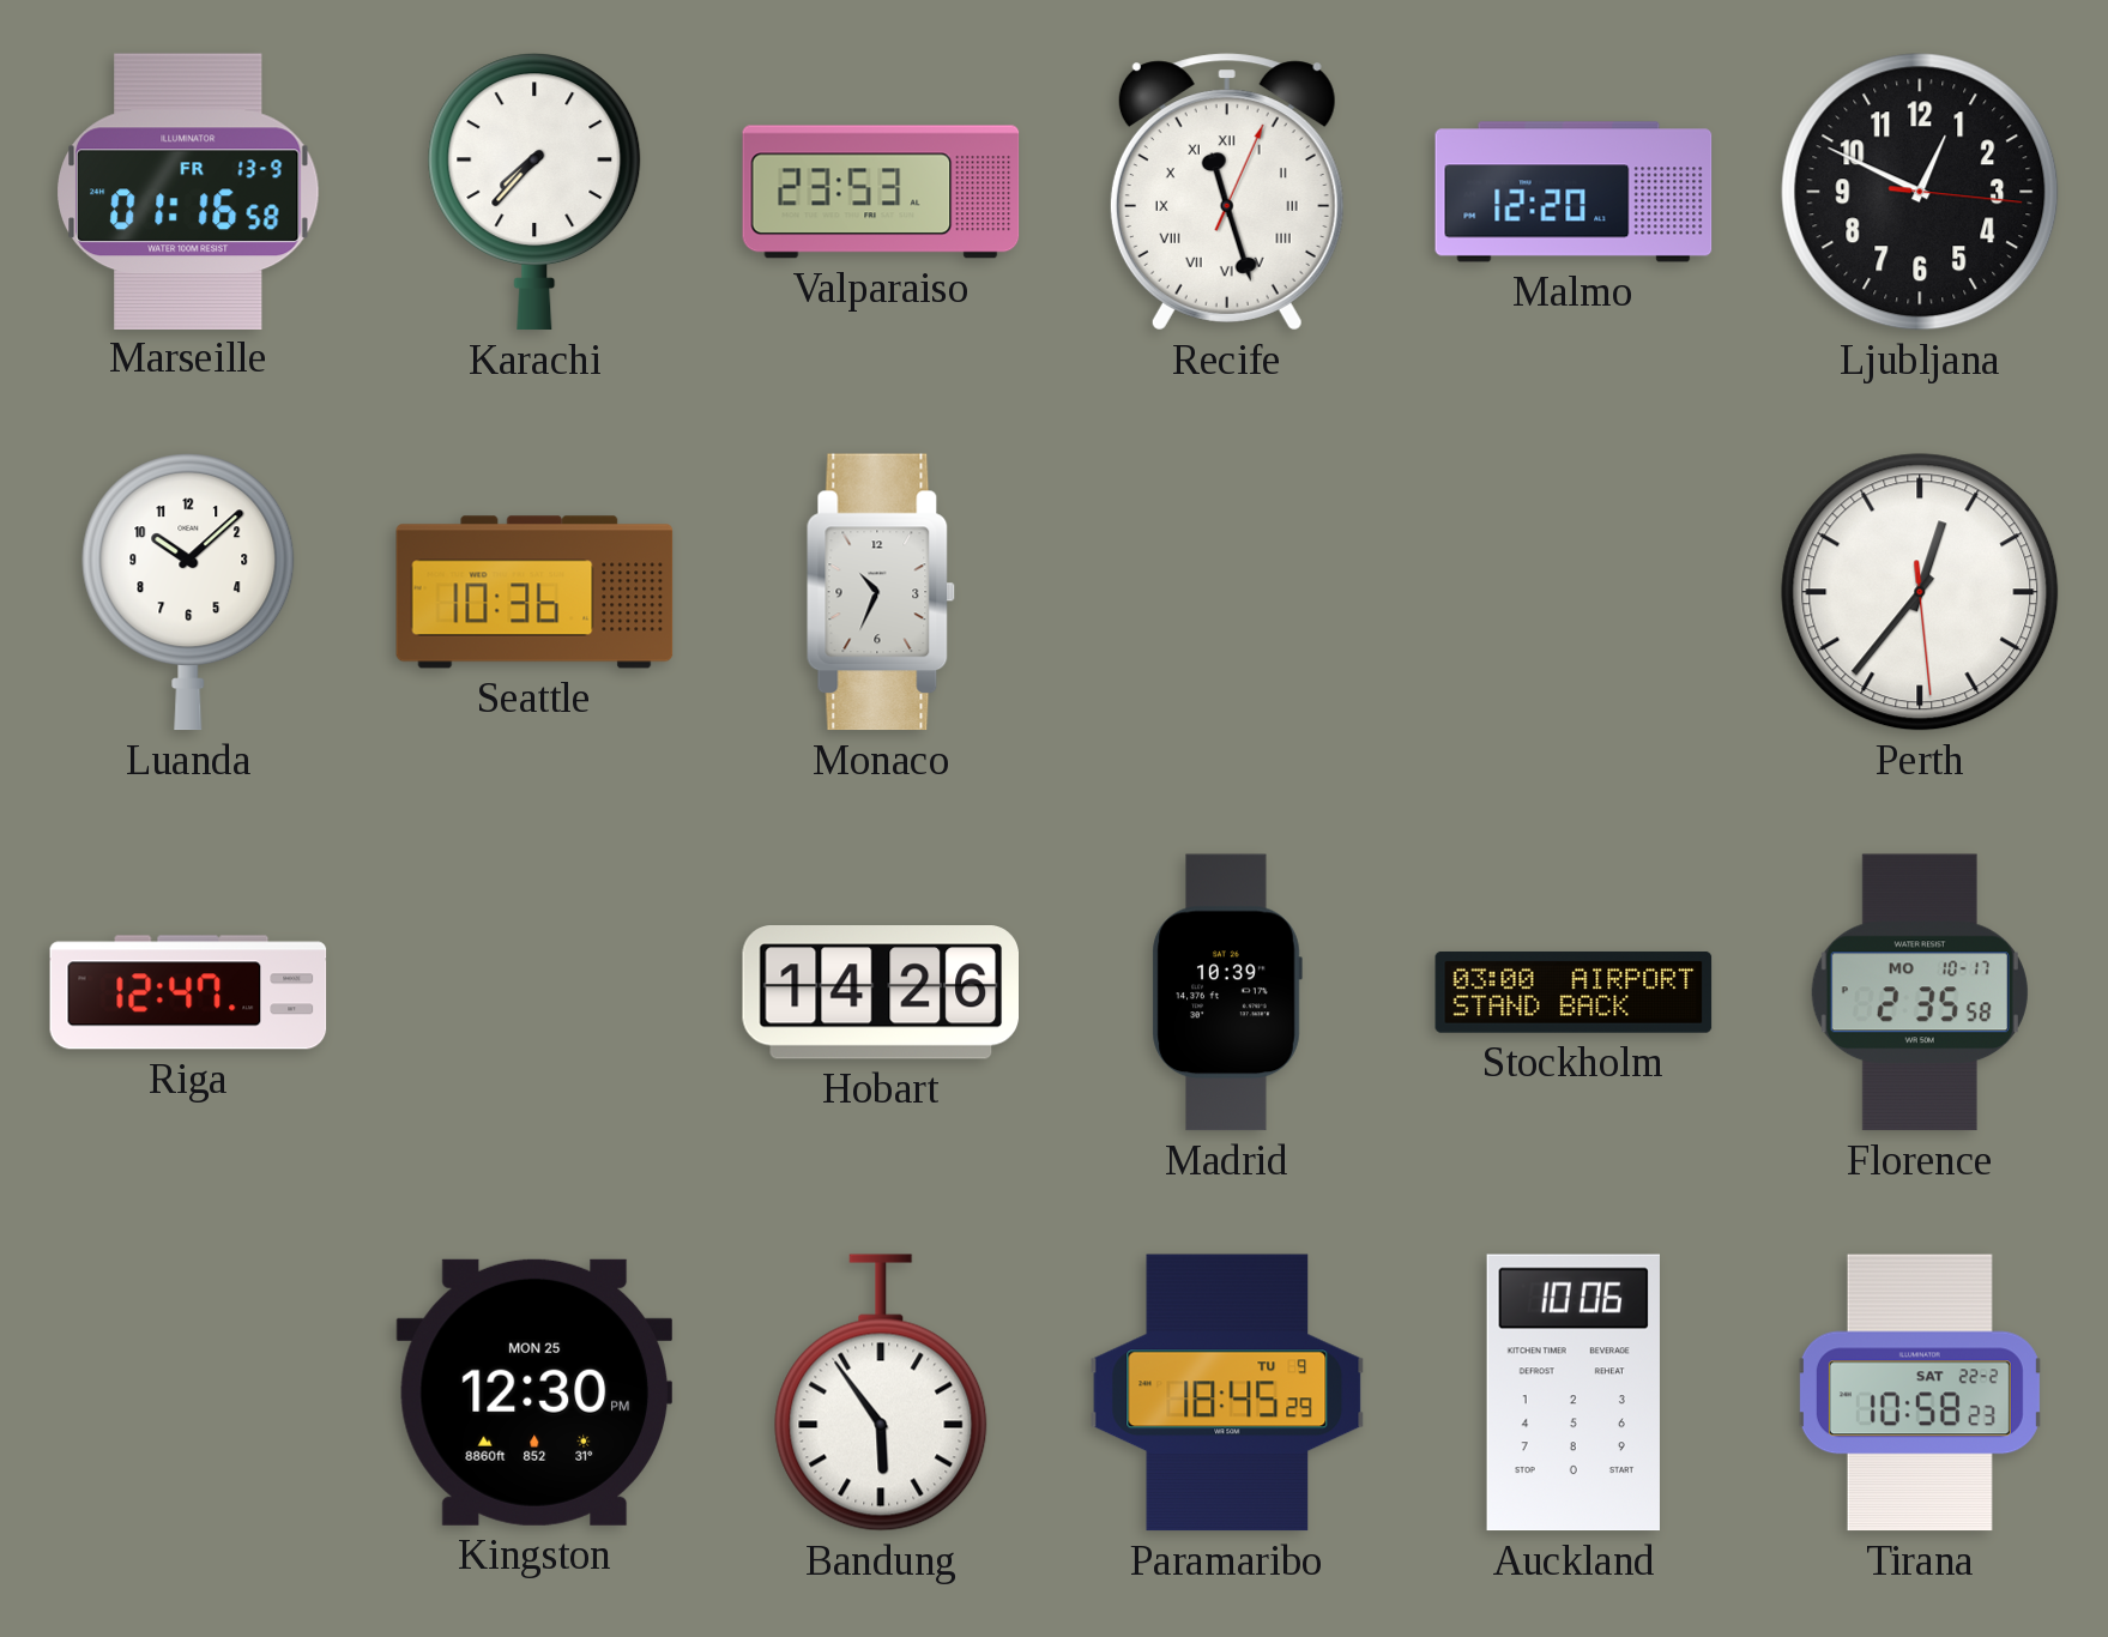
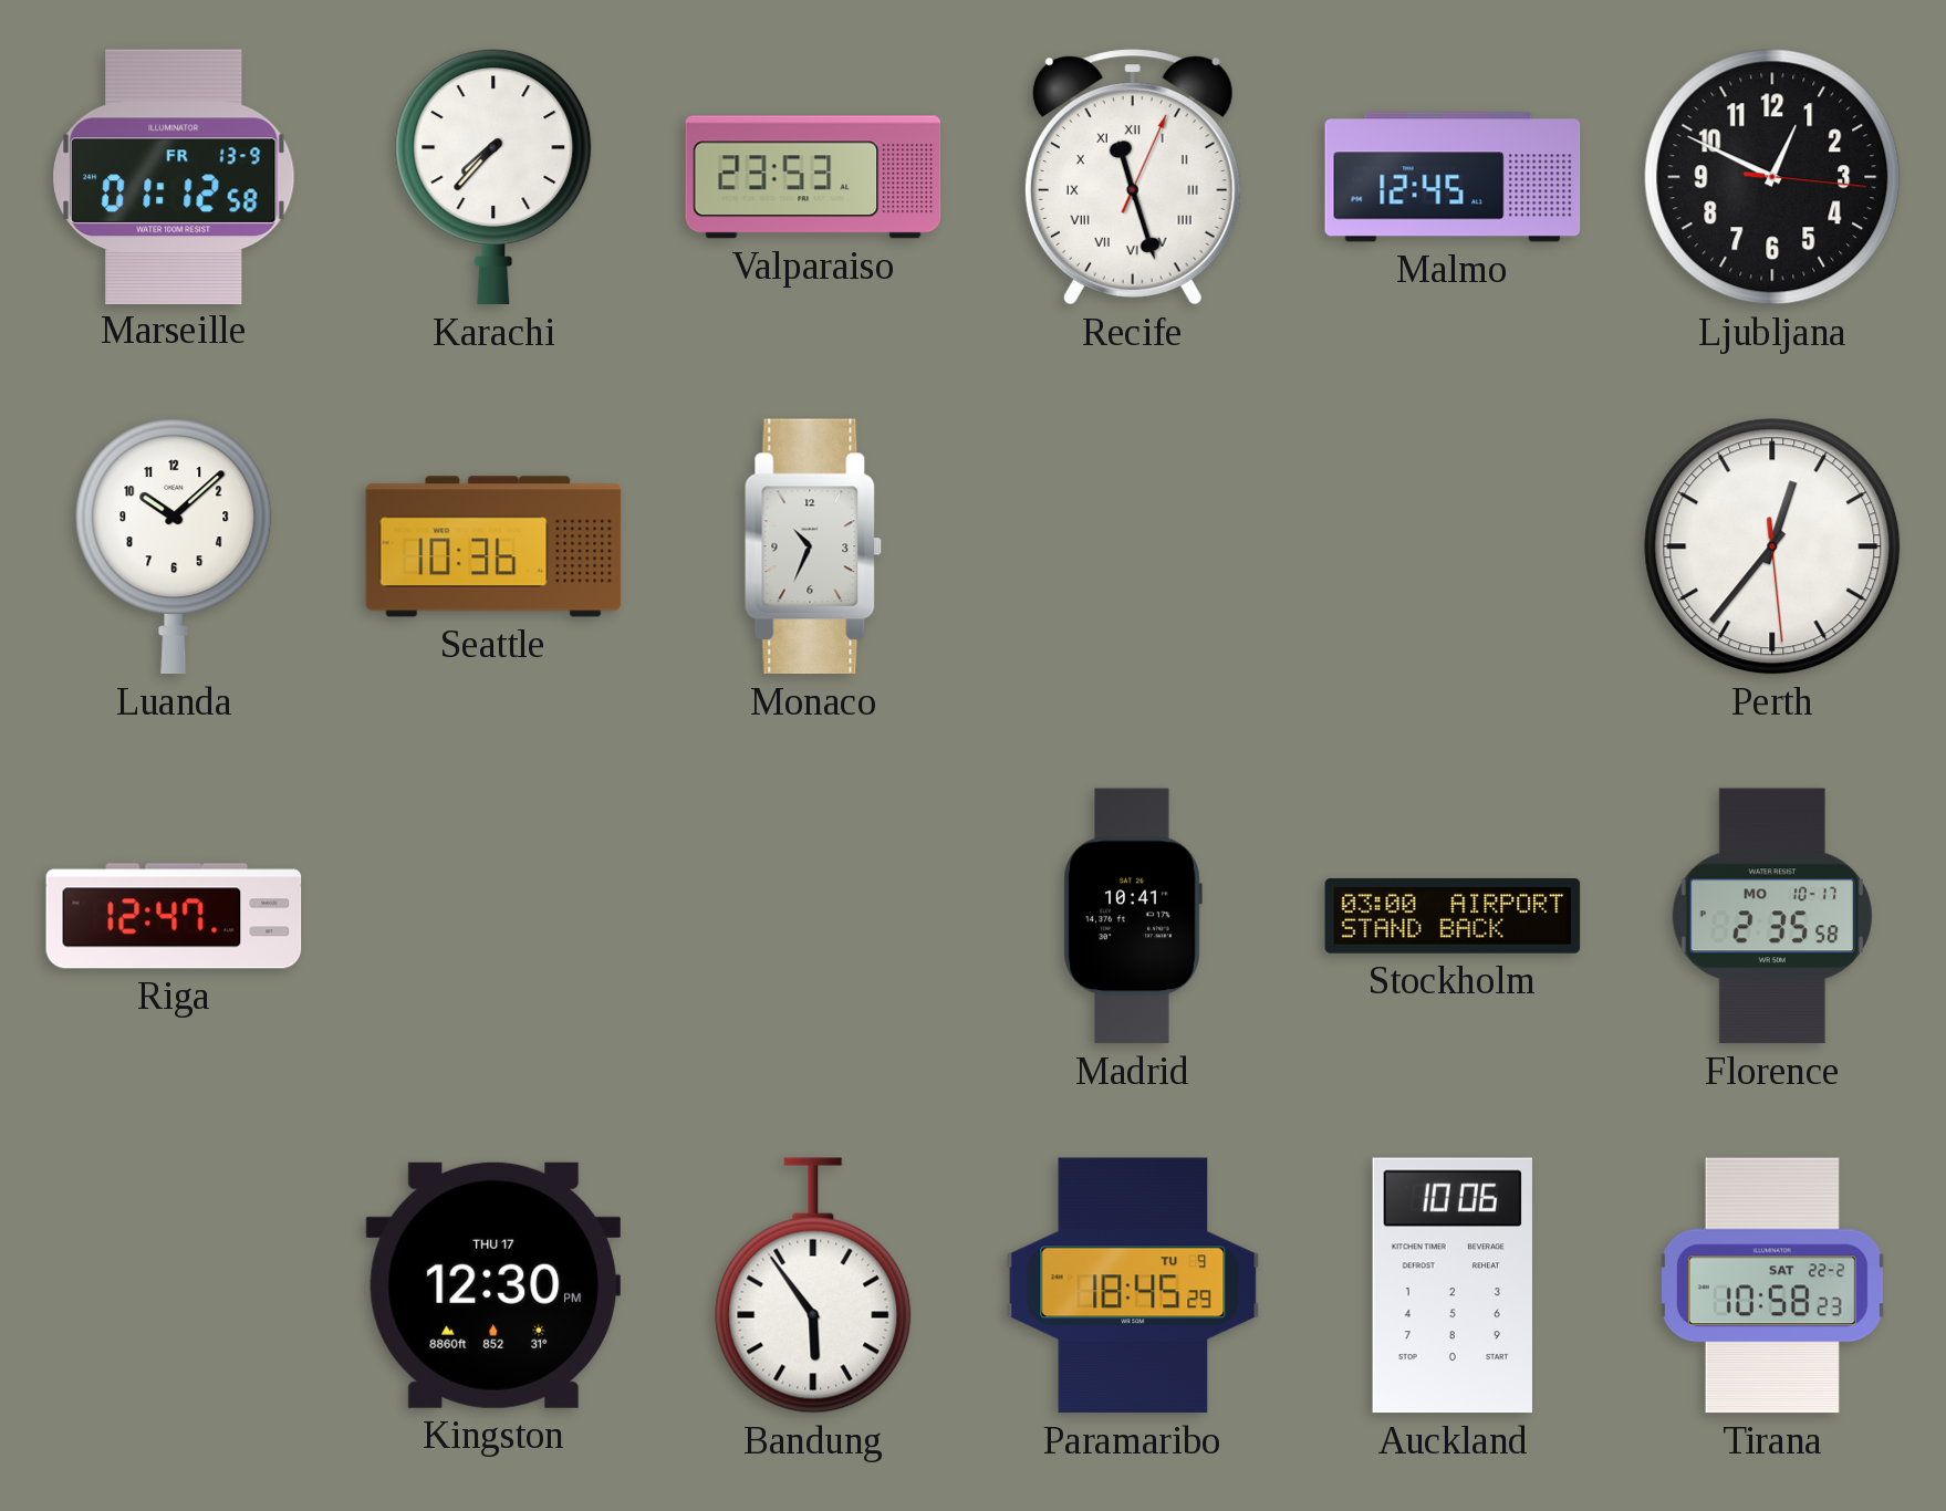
Marseille: 01:16 -> 01:12
Malmo: 12:20 -> 12:45
Hobart: 14:26 -> none
Madrid: 10:39 -> 10:41
Kingston date: MON 25 -> THU 17
